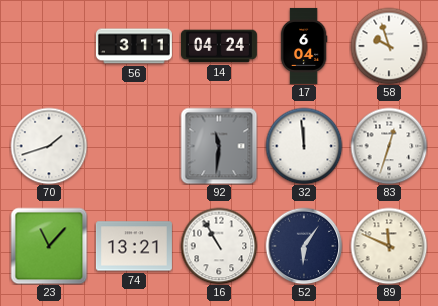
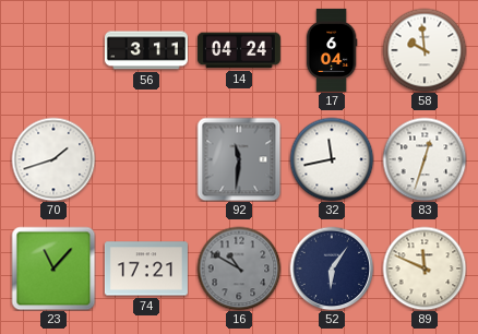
58: 9:57 -> 9:59
32: 11:59 -> 11:43
74: 13:21 -> 17:21
16: 10:55 -> 10:50
16 dial: white -> grey
